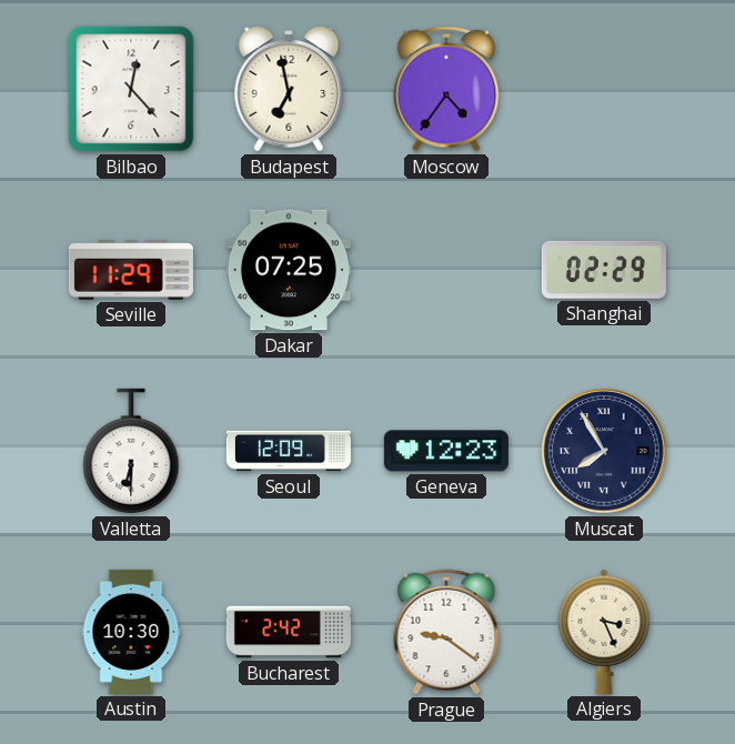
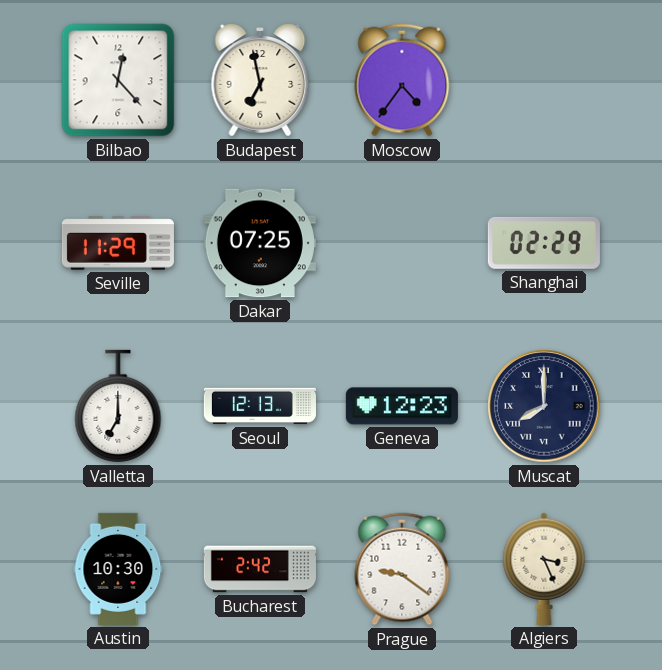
Valletta: 6:30 -> 7:00
Seoul: 12:09 -> 12:13
Muscat: 7:55 -> 8:00
